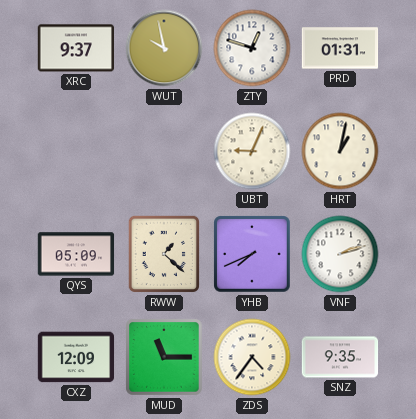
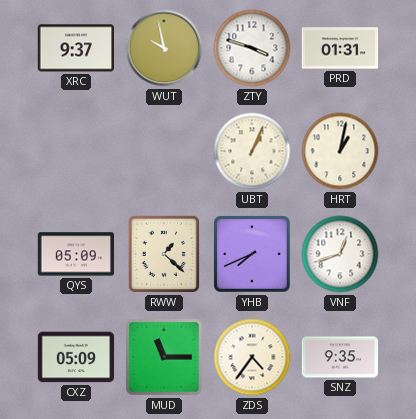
ZTY: 12:48 -> 3:48
UBT: 9:04 -> 1:04
VNF: 2:12 -> 12:42
CXZ: 12:09 -> 05:09
